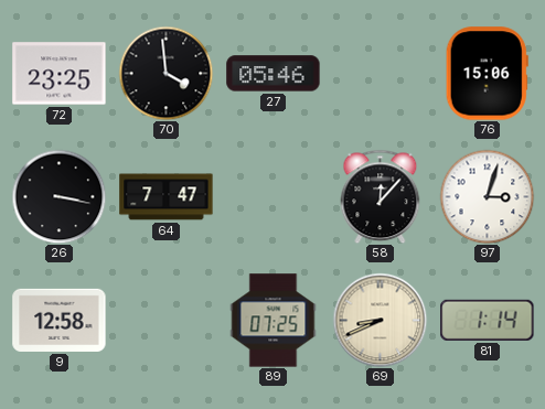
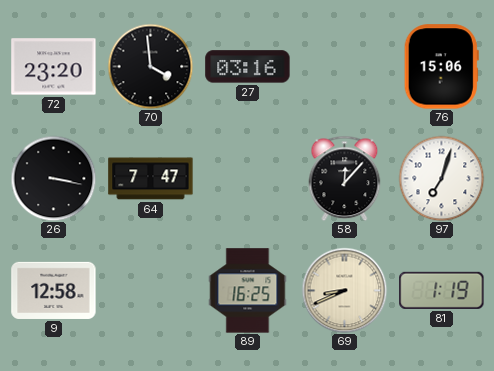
72: 23:25 -> 23:20
27: 05:46 -> 03:16
97: 3:03 -> 7:03
89: 07:25 -> 16:25
81: 1:14 -> 1:19
